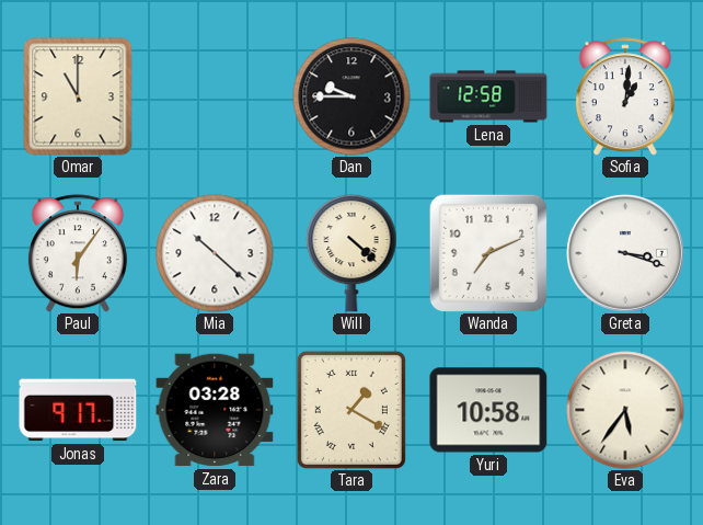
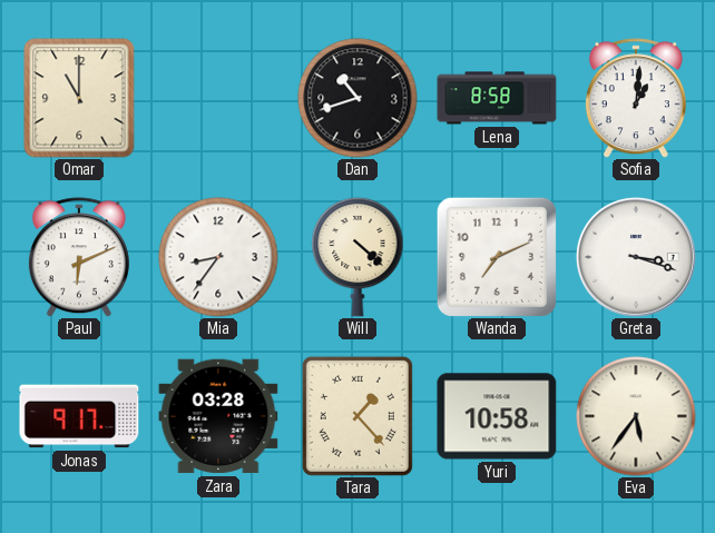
Dan: 9:45 -> 10:42
Lena: 12:58 -> 8:58
Paul: 6:06 -> 6:11
Mia: 10:22 -> 8:36
Tara: 1:20 -> 1:23
